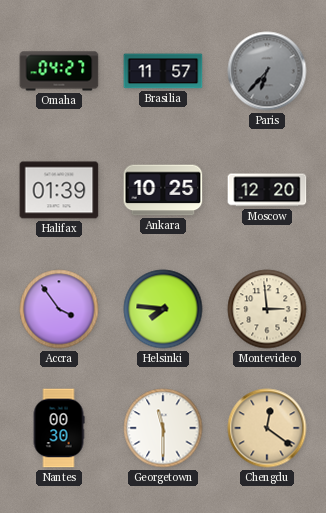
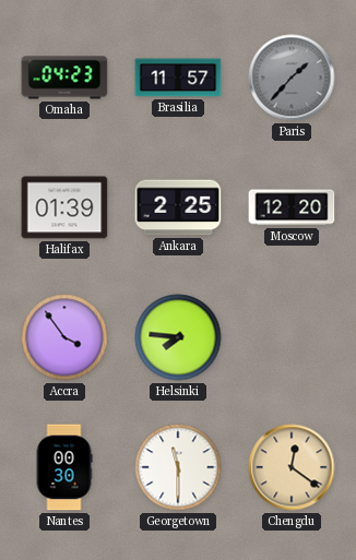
Omaha: 04:27 -> 04:23
Paris: 6:37 -> 1:37
Ankara: 10:25 -> 2:25
Montevideo: 2:59 -> none
